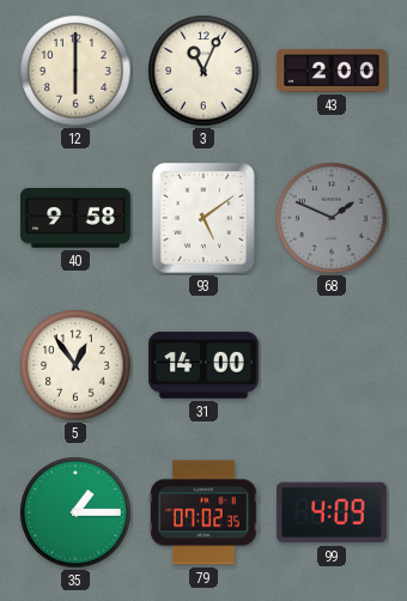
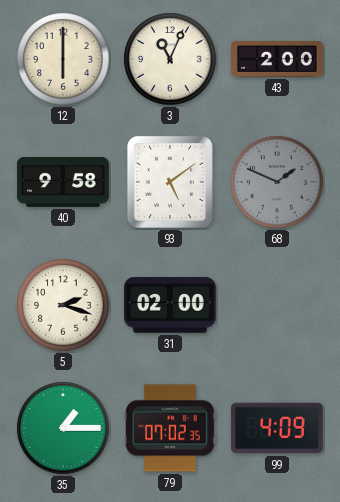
5: 12:54 -> 2:18
31: 14:00 -> 02:00
